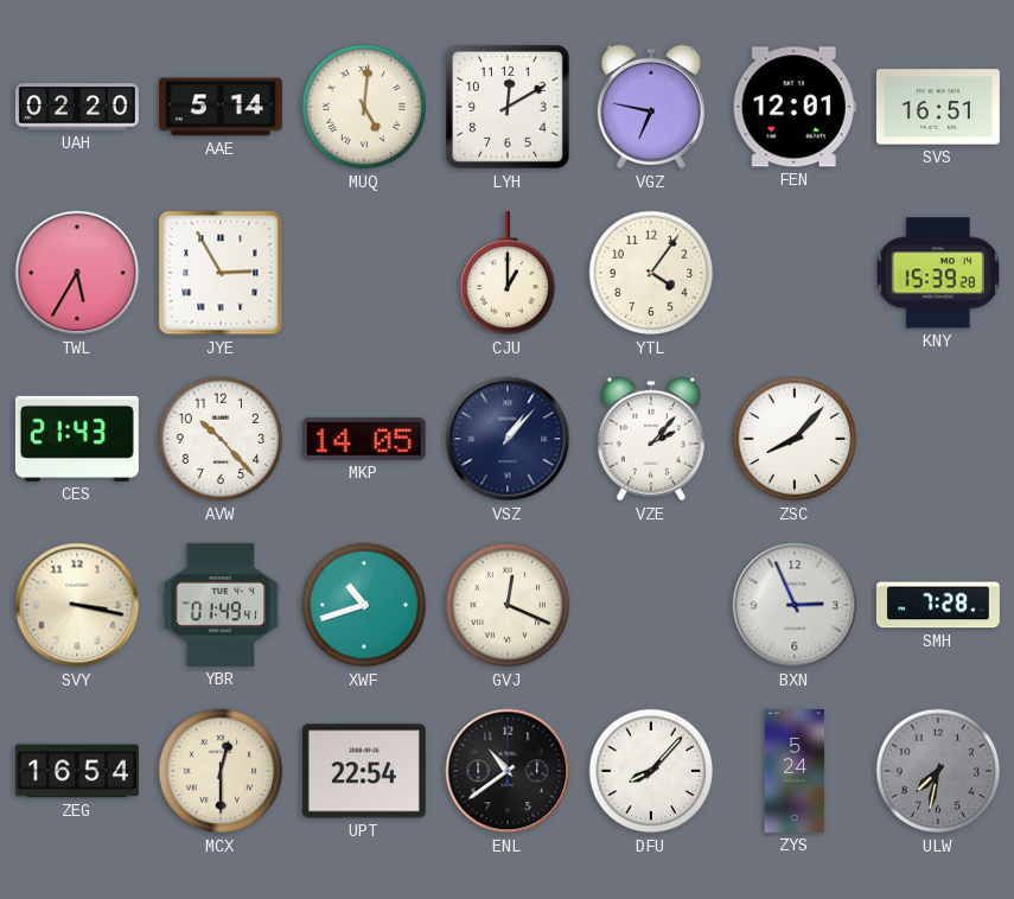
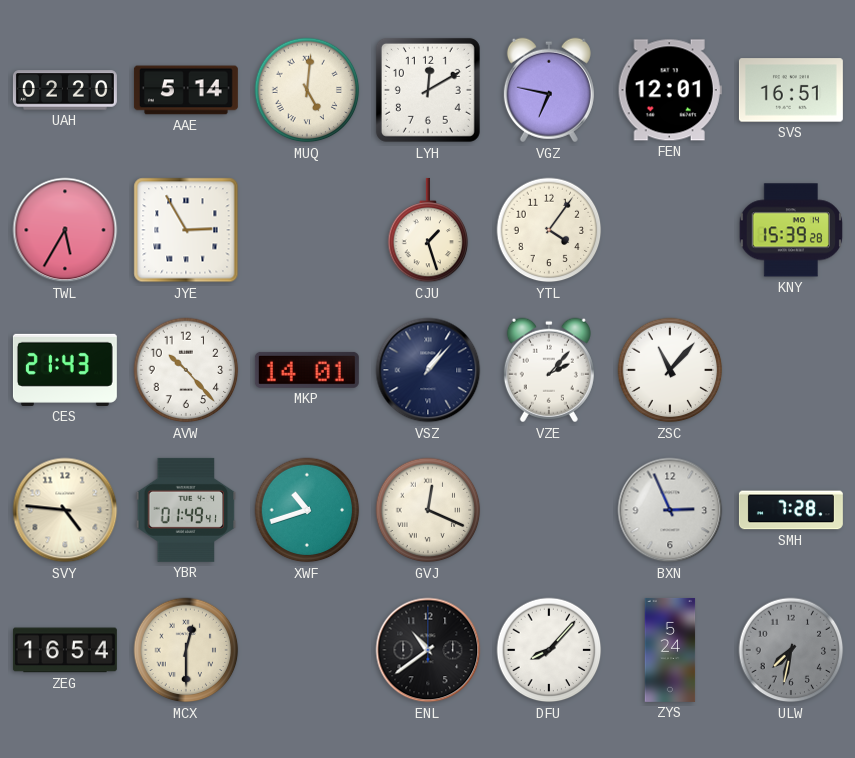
CJU: 1:00 -> 1:27
MKP: 14:05 -> 14:01
ZSC: 8:07 -> 11:07
SVY: 3:17 -> 4:46
UPT: 22:54 -> none
